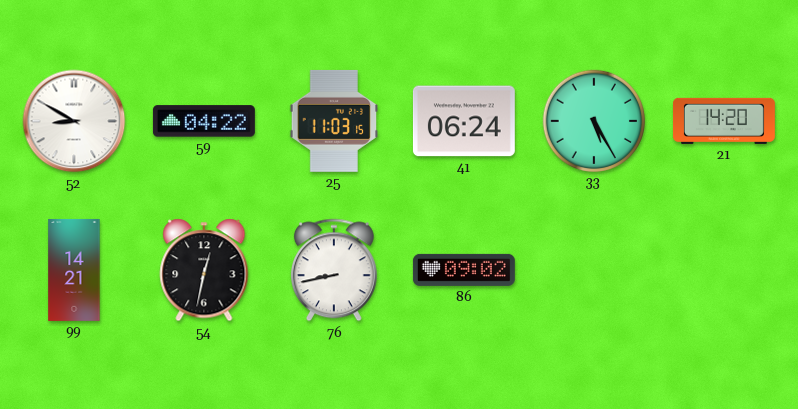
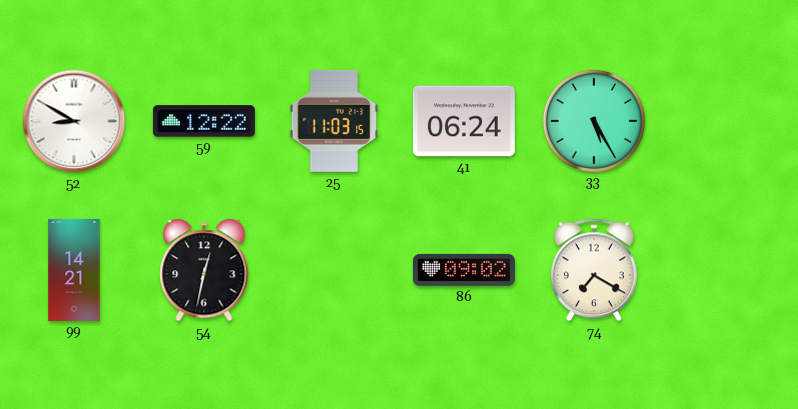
59: 04:22 -> 12:22
21: 14:20 -> none
76: 8:43 -> none
74: none -> 7:20
